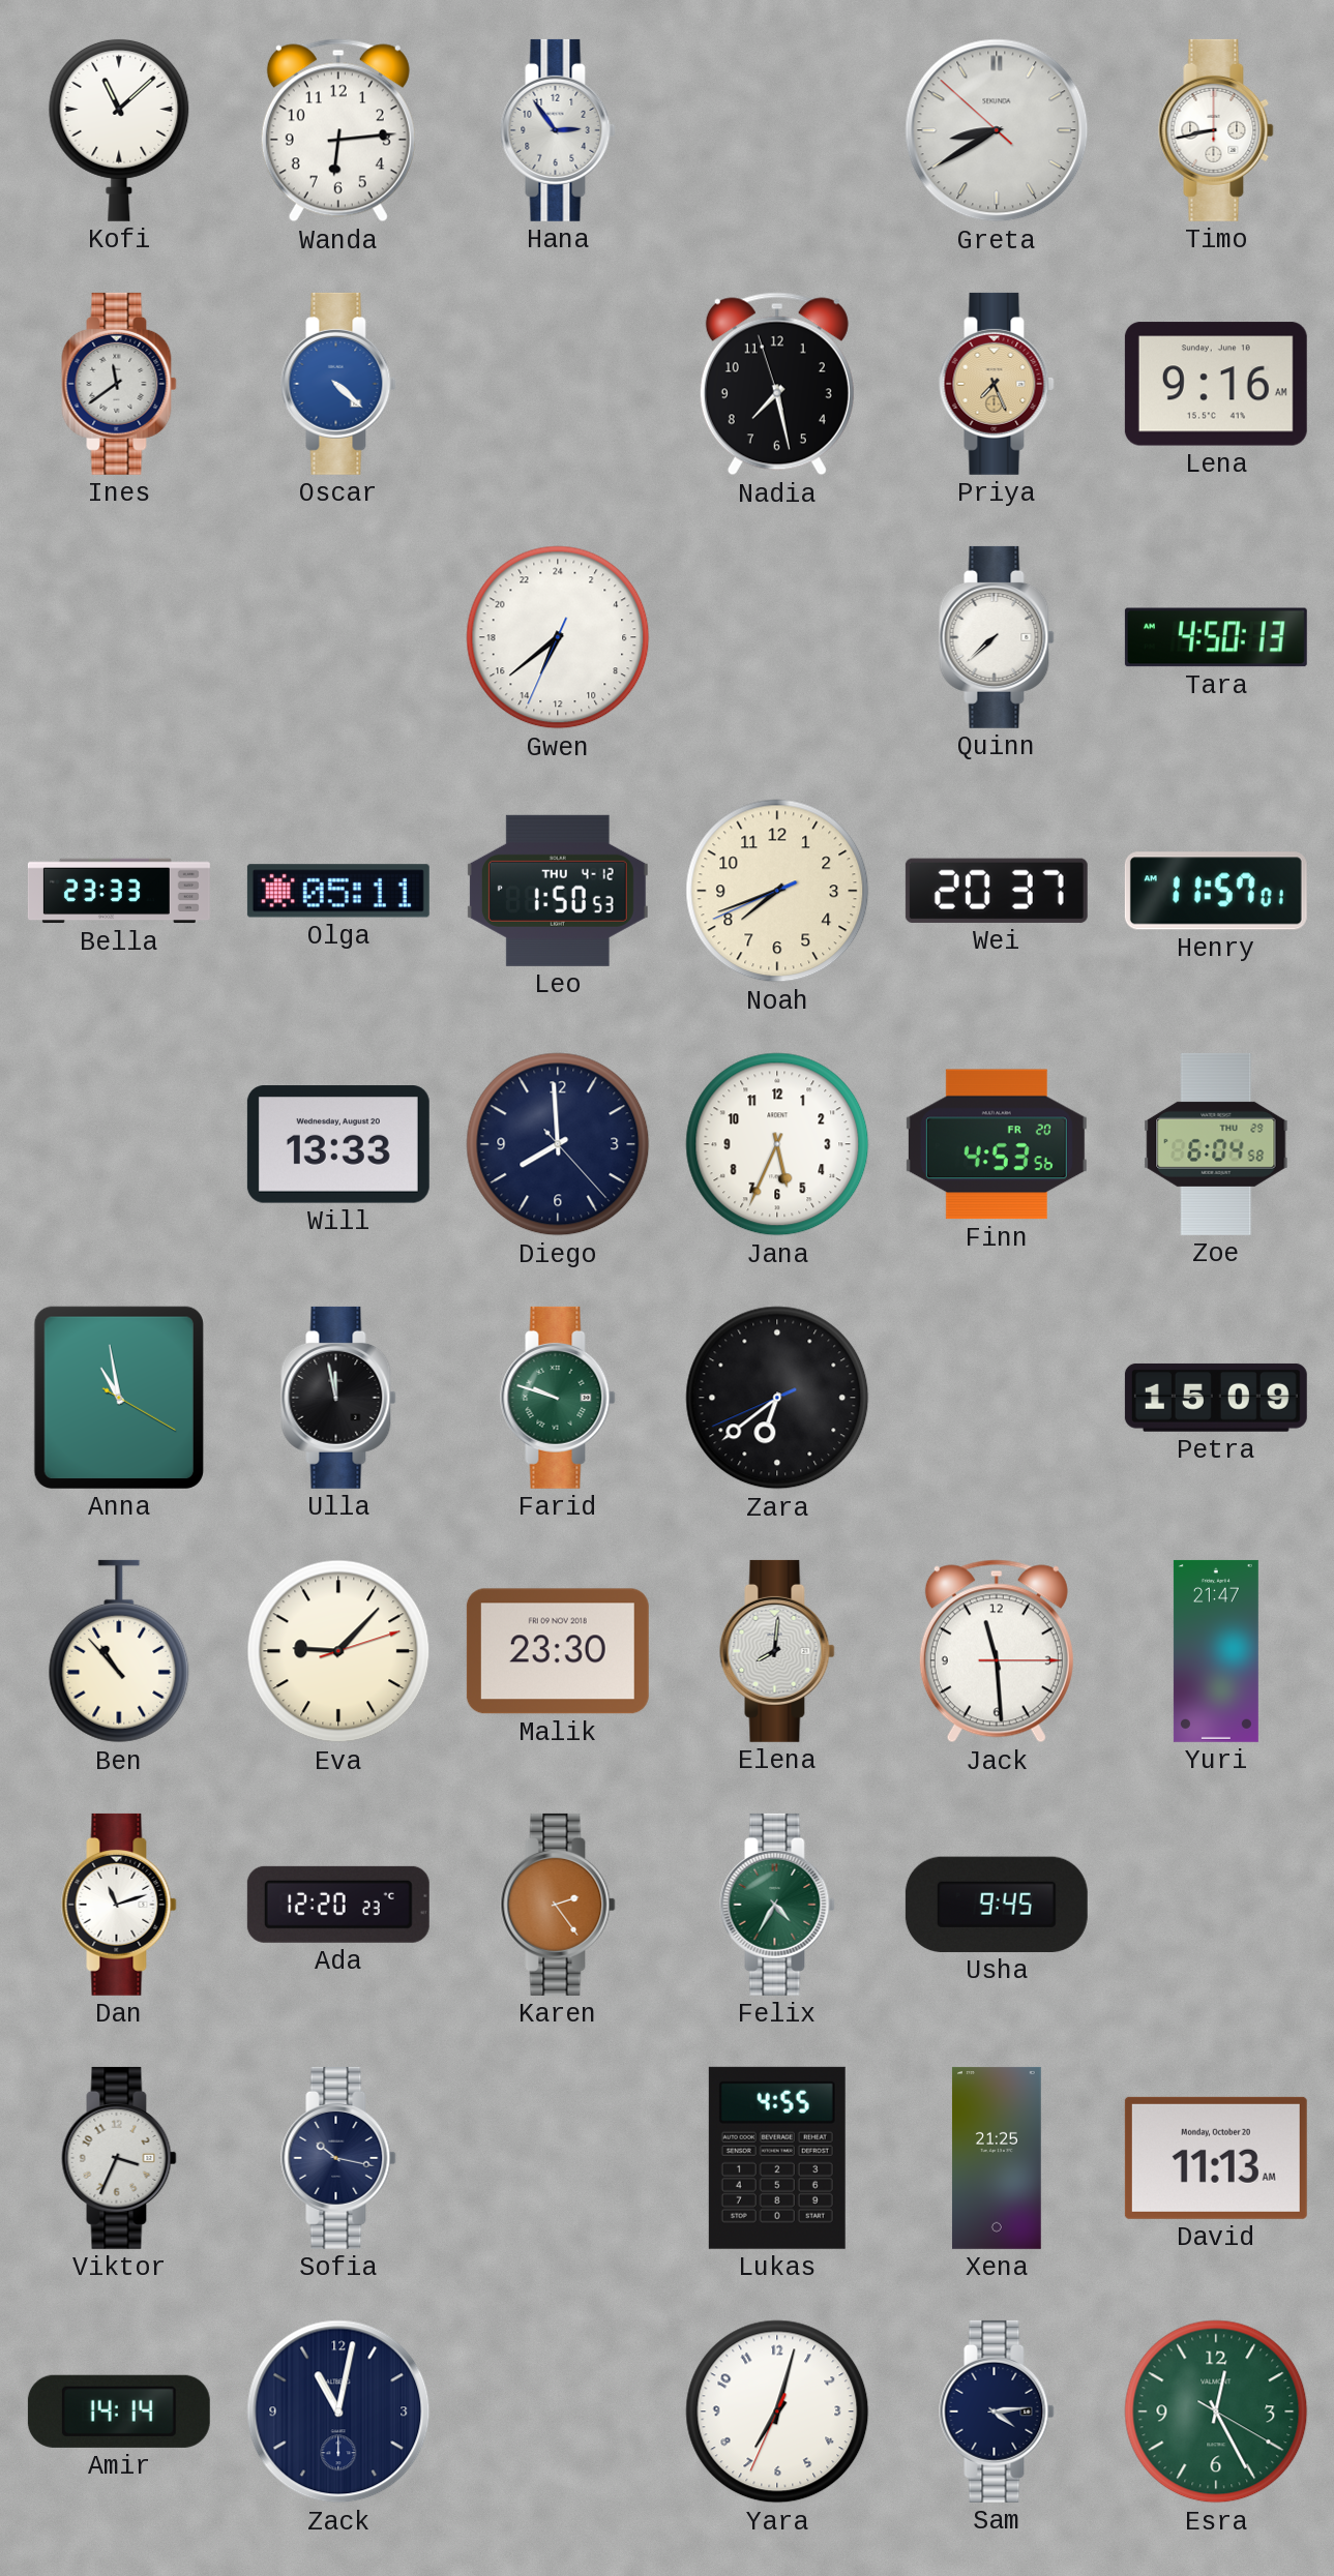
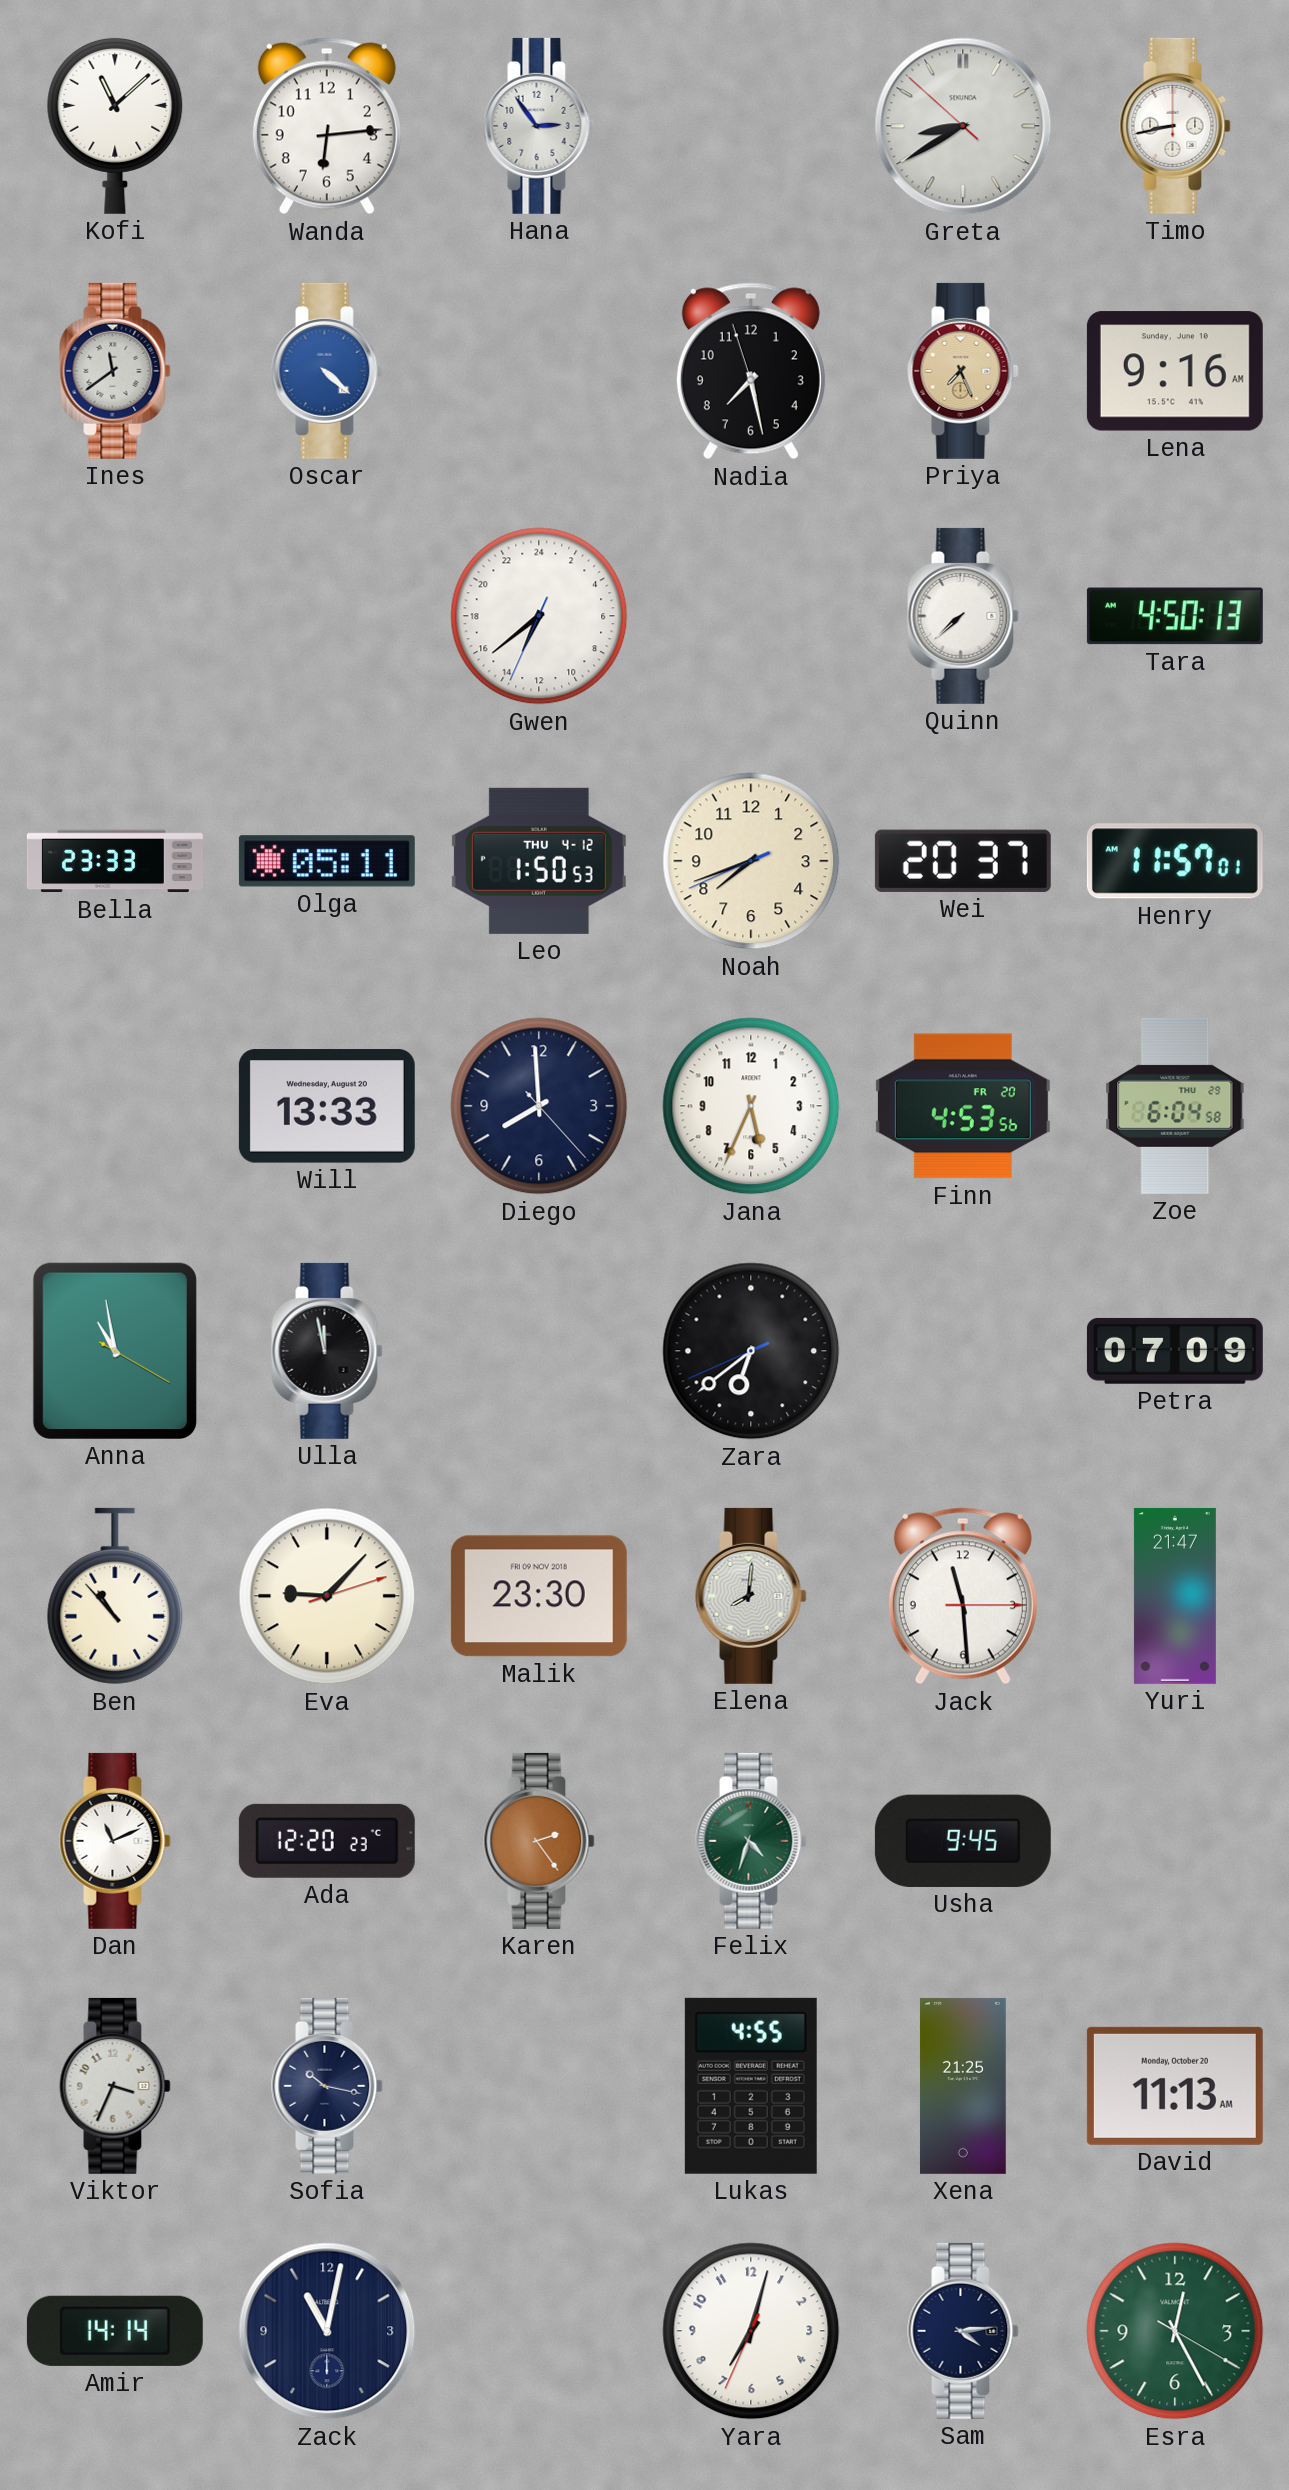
Farid: 9:48 -> none
Petra: 15:09 -> 07:09
Dan: 11:12 -> 11:11
Felix: 4:35 -> 4:33
